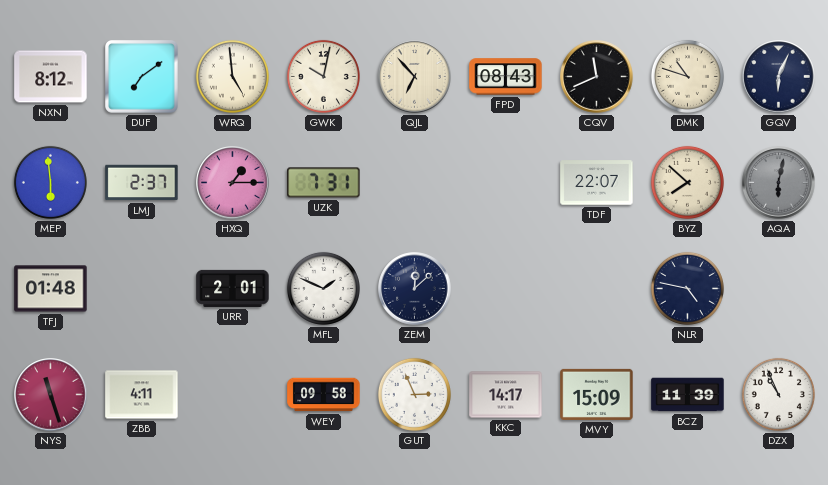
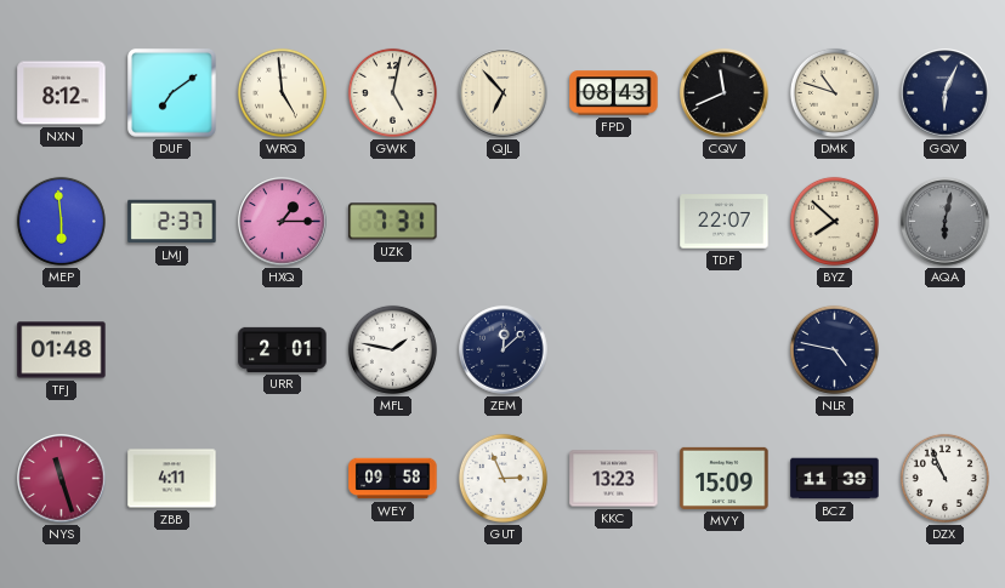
GWK: 10:02 -> 5:02
MFL: 1:49 -> 1:47
KKC: 14:17 -> 13:23
